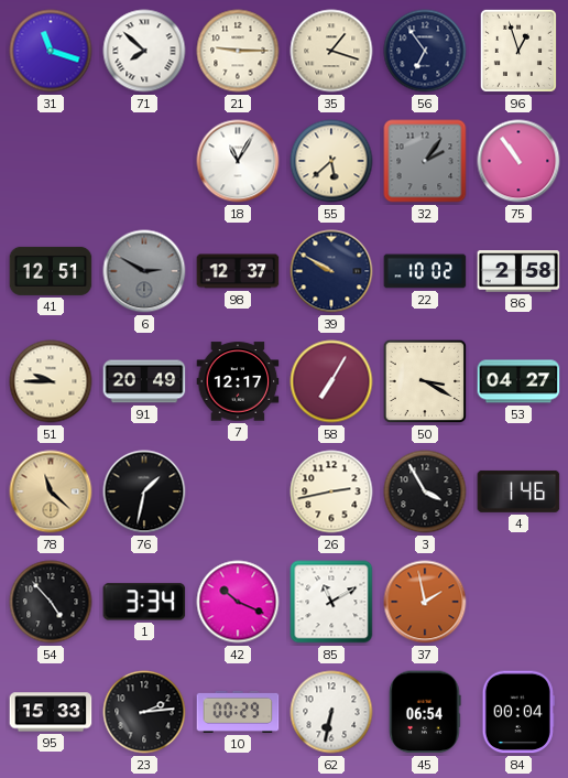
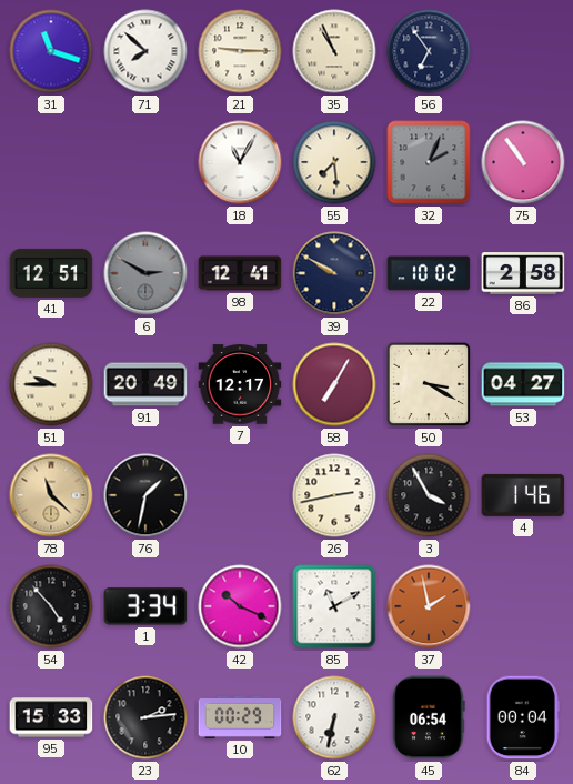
35: 1:18 -> 10:56
96: 12:57 -> none
55: 5:38 -> 7:29
32: 2:06 -> 2:04
98: 12:37 -> 12:41
